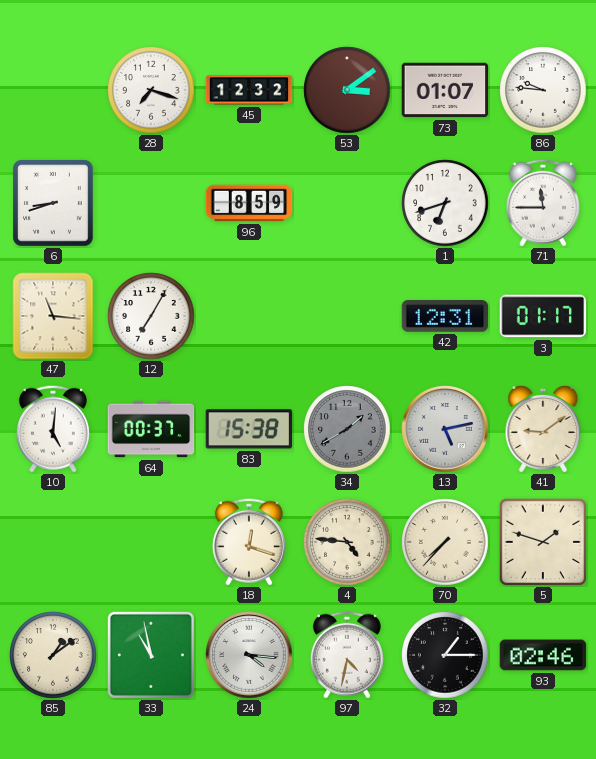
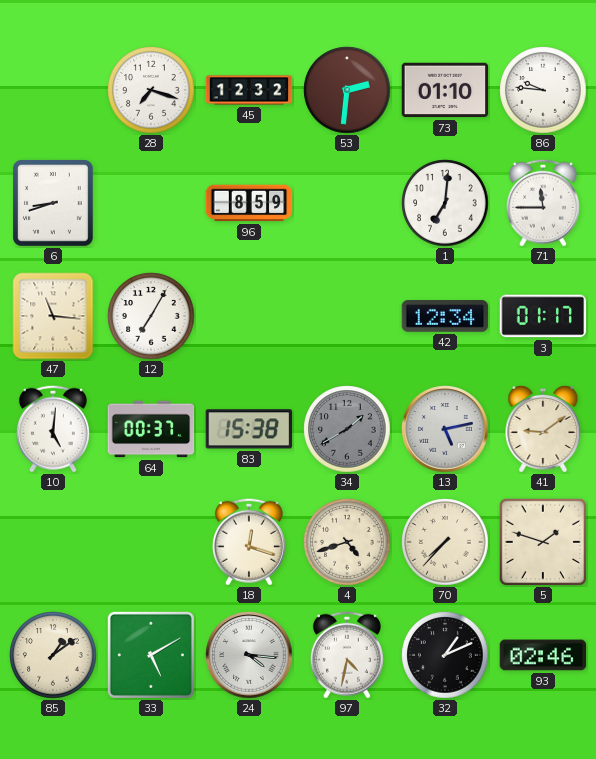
53: 3:09 -> 2:31
73: 01:07 -> 01:10
1: 6:42 -> 7:01
42: 12:31 -> 12:34
4: 4:46 -> 4:42
33: 10:58 -> 5:10
32: 1:15 -> 1:11
